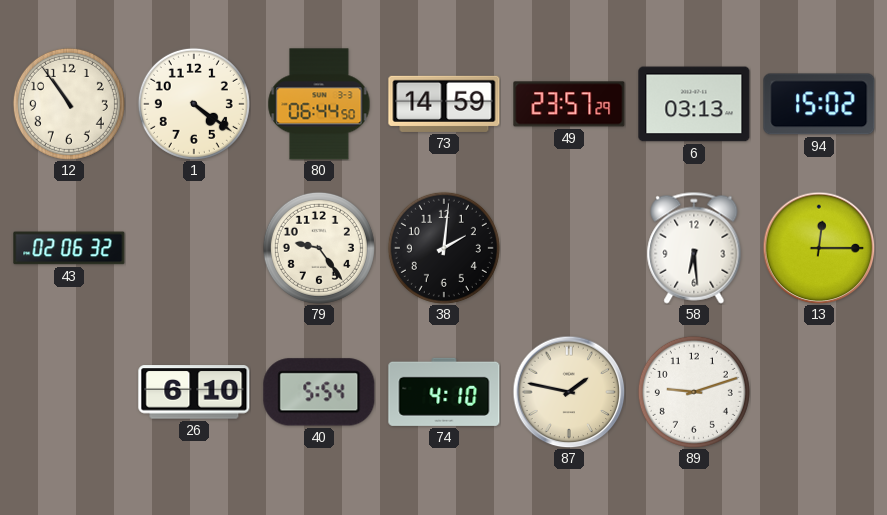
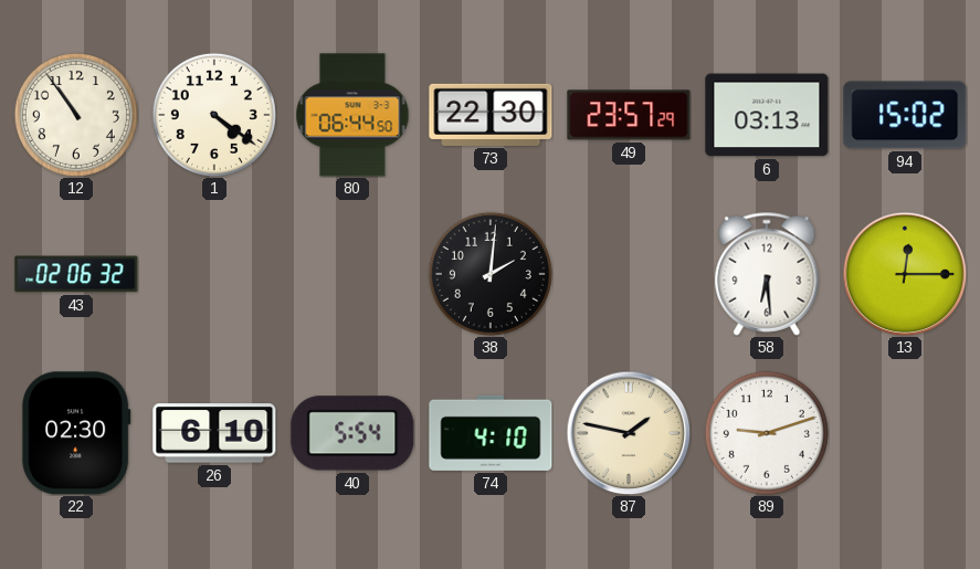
73: 14:59 -> 22:30
79: 9:24 -> none
22: none -> 02:30
